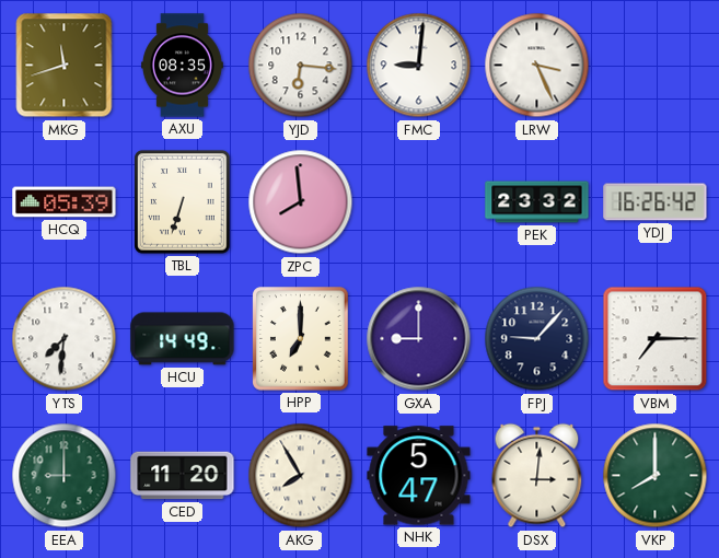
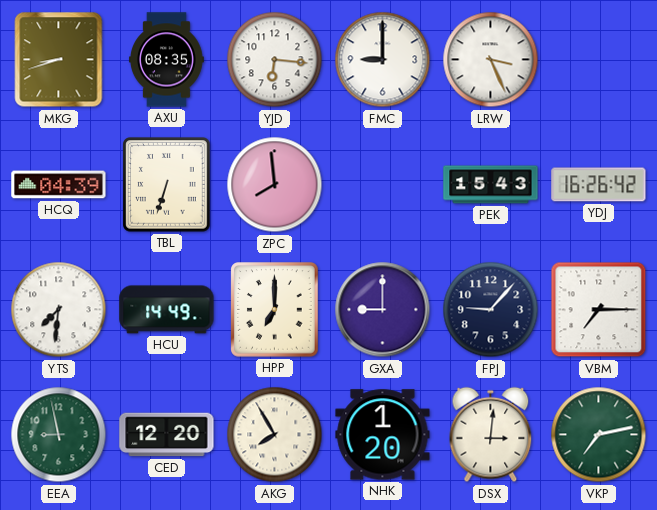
MKG: 11:42 -> 8:42
FMC: 9:01 -> 9:00
HCQ: 05:39 -> 04:39
PEK: 23:32 -> 15:43
EEA: 9:00 -> 8:58
CED: 11:20 -> 12:20
NHK: 5:47 -> 1:20
VKP: 8:00 -> 7:13
